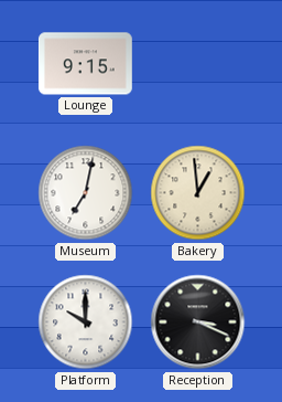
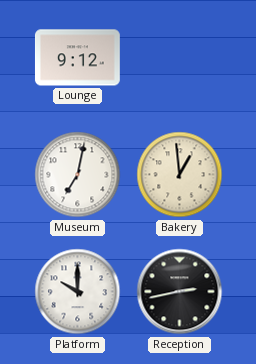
Lounge: 9:15 -> 9:12
Reception: 3:19 -> 2:43
